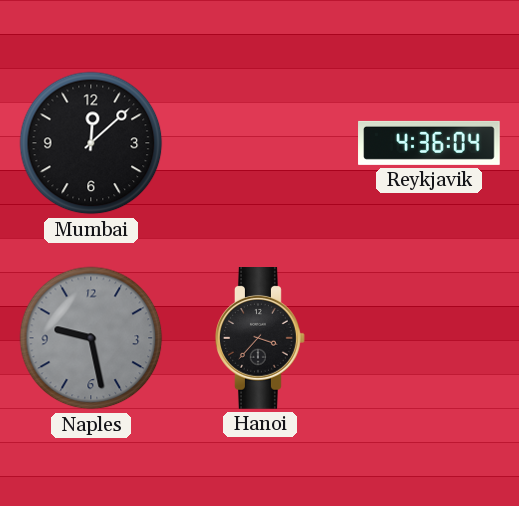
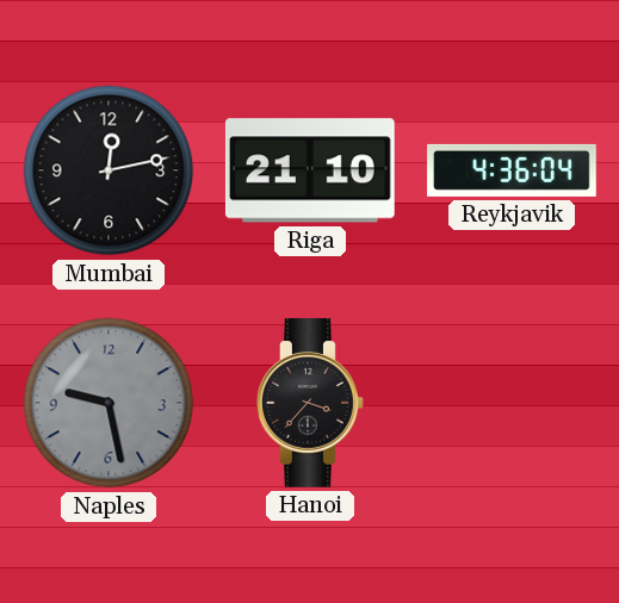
Mumbai: 12:08 -> 12:13
Riga: none -> 21:10
